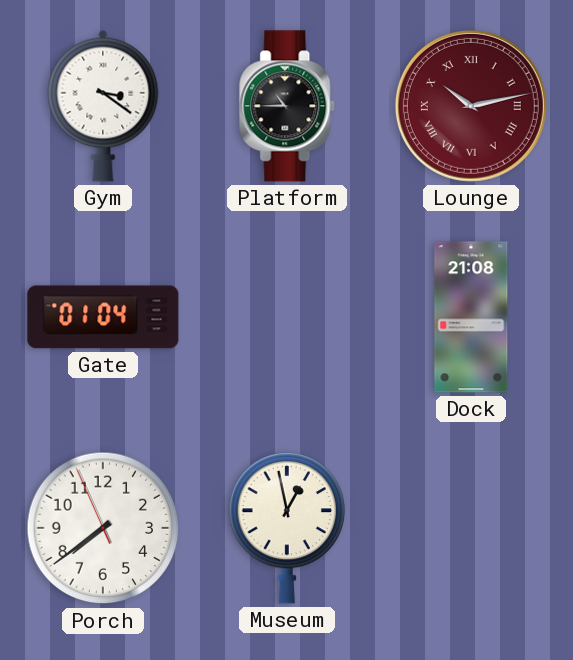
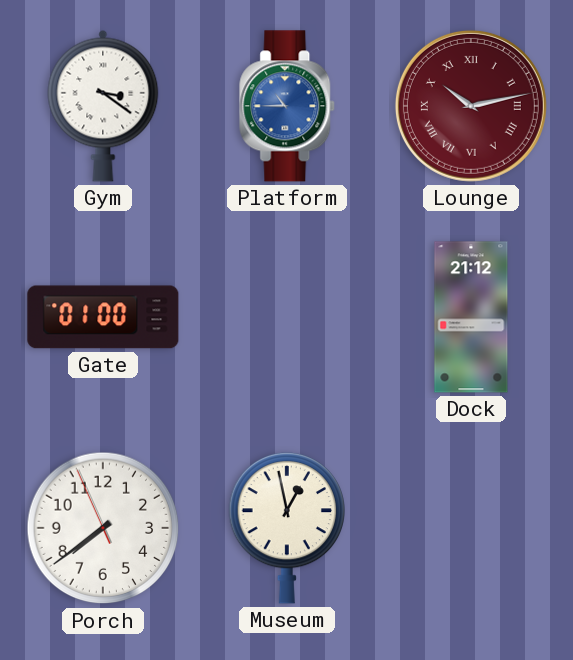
Platform dial: black -> blue
Gate: 01:04 -> 01:00
Dock: 21:08 -> 21:12
